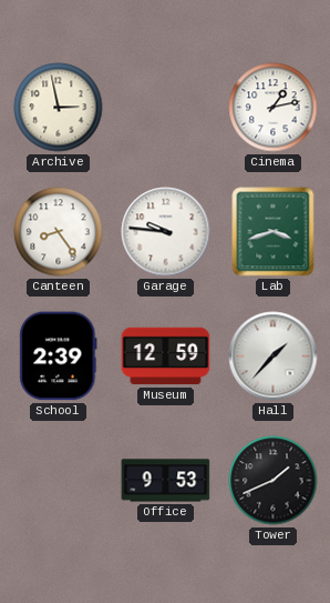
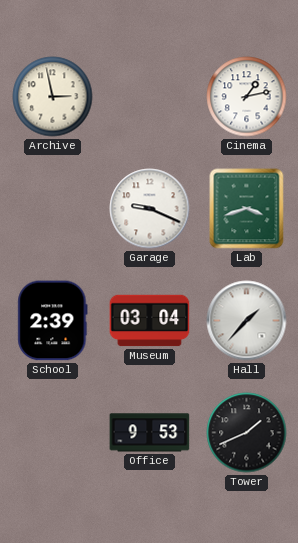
Canteen: 8:24 -> none
Garage: 9:46 -> 9:19
Museum: 12:59 -> 03:04
